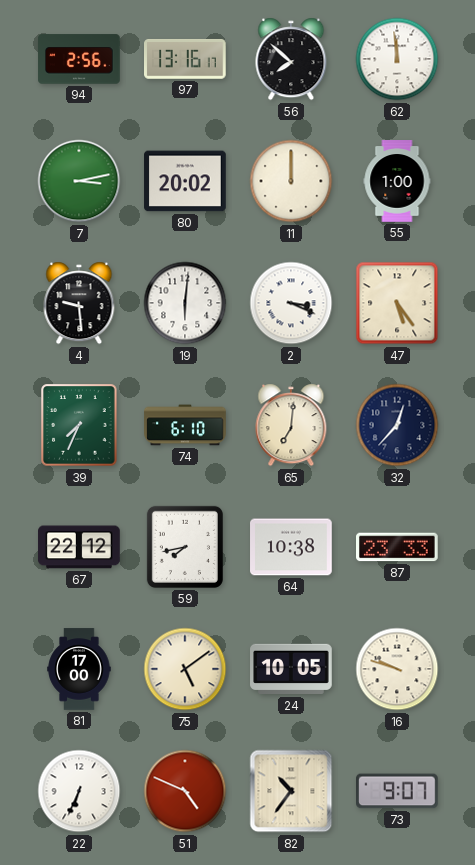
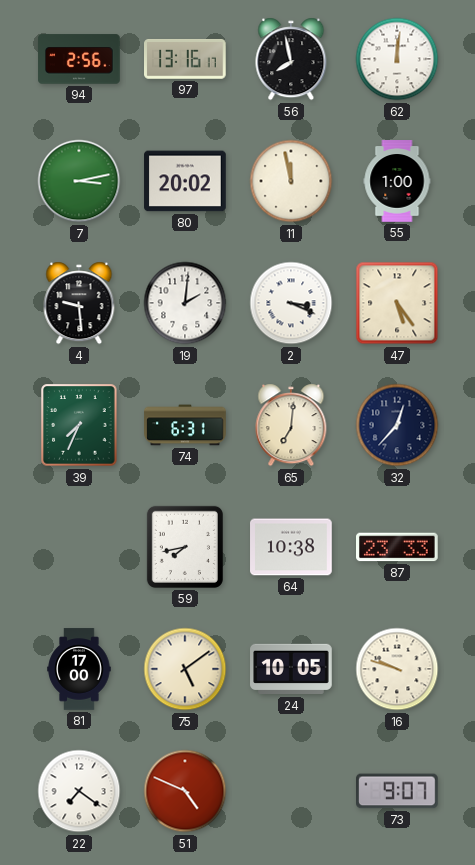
56: 7:52 -> 7:58
62: 11:59 -> 12:01
11: 12:00 -> 11:58
19: 6:01 -> 2:01
74: 6:10 -> 6:31
67: 22:12 -> none
22: 6:34 -> 7:21
82: 10:36 -> none
